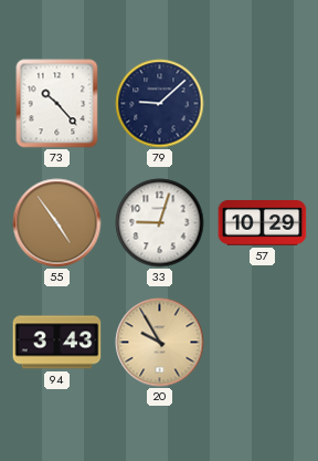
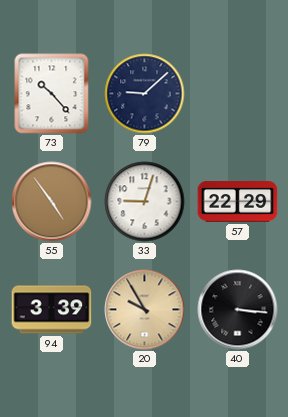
57: 10:29 -> 22:29
94: 3:43 -> 3:39
40: none -> 3:16
